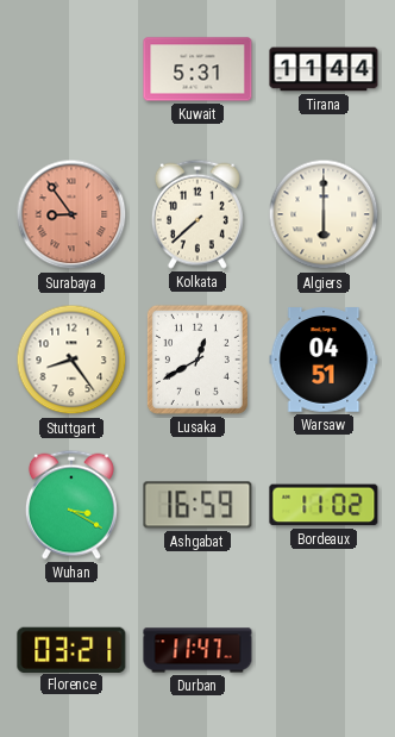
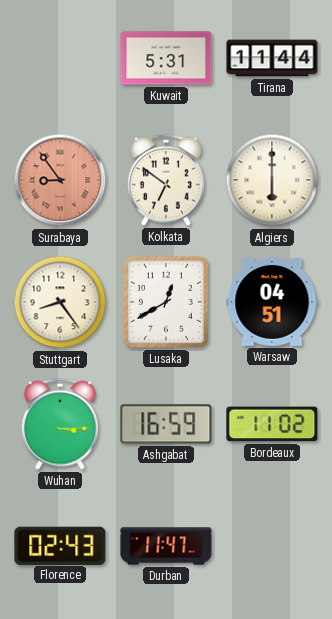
Kolkata: 7:38 -> 6:51
Wuhan: 3:20 -> 3:15
Florence: 03:21 -> 02:43
